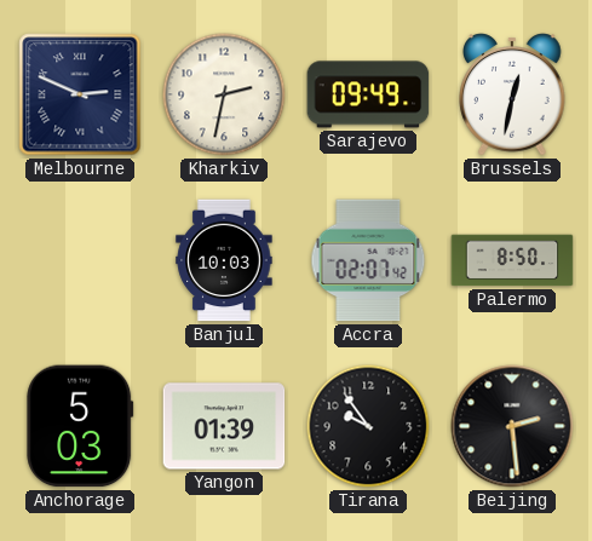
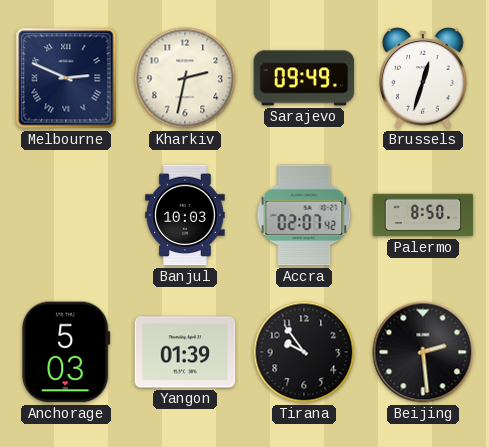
Brussels: 12:32 -> 12:33
